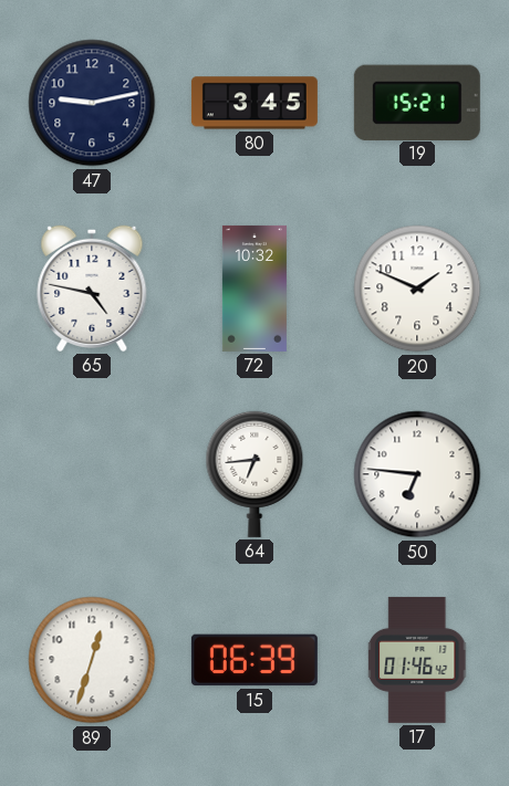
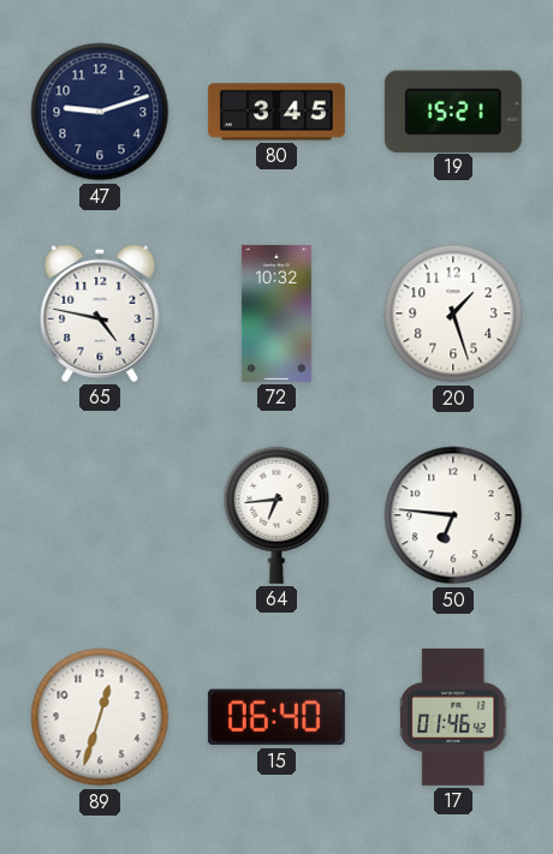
47: 9:13 -> 9:12
20: 1:49 -> 1:27
15: 06:39 -> 06:40
